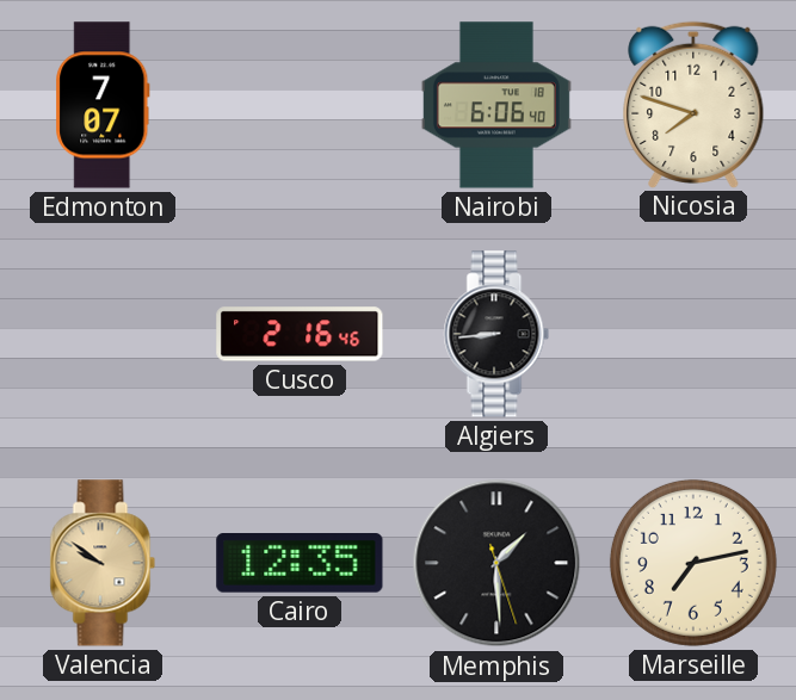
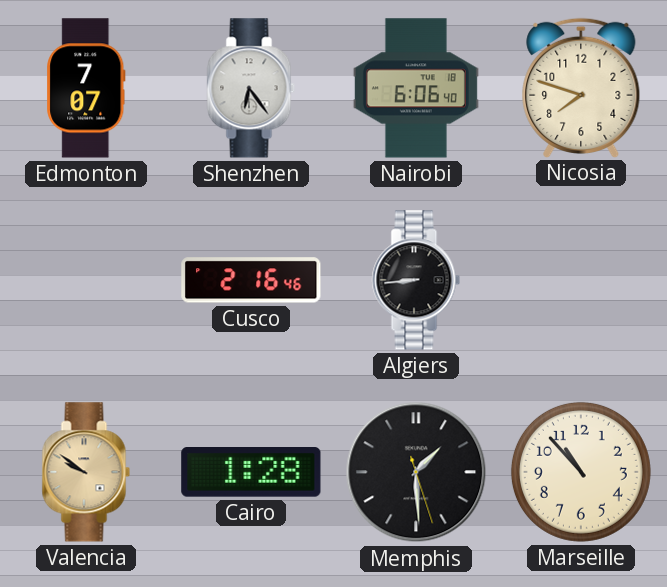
Shenzhen: none -> 6:24
Cairo: 12:35 -> 1:28
Marseille: 7:13 -> 10:53
